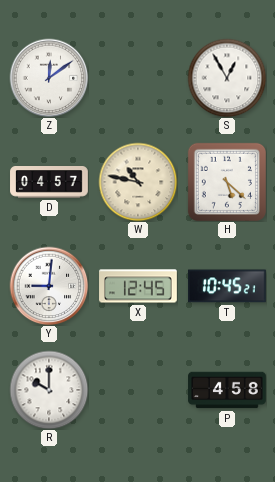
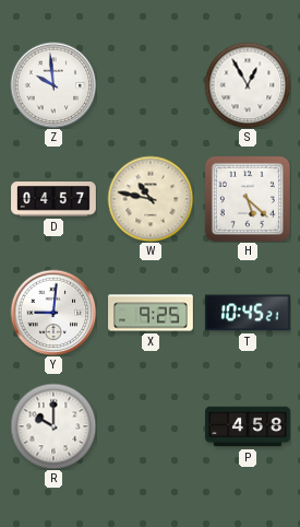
Z: 12:09 -> 9:59
X: 12:45 -> 9:25
